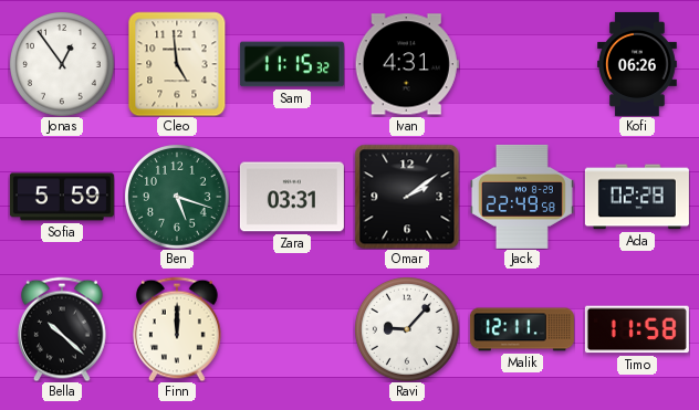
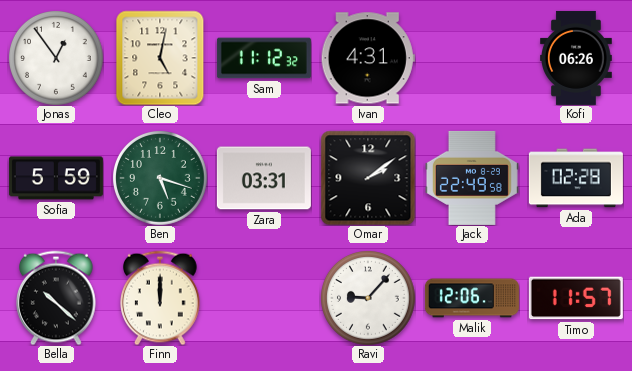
Cleo: 4:59 -> 5:02
Sam: 11:15 -> 11:12
Malik: 12:11 -> 12:06
Timo: 11:58 -> 11:57
